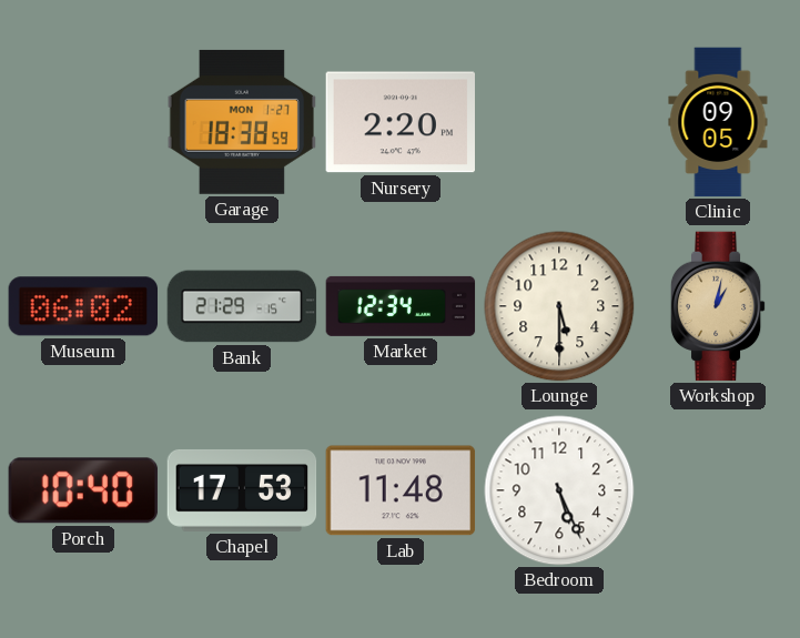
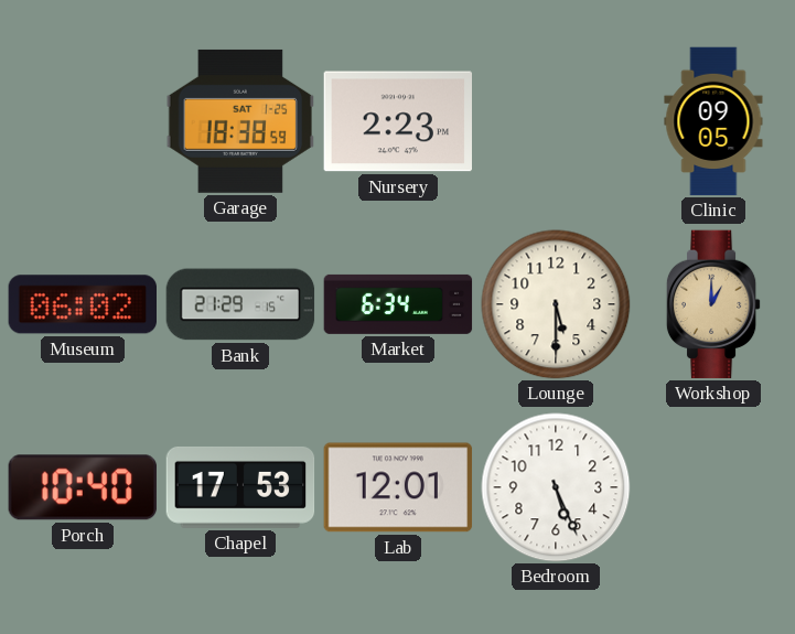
Garage date: MON 1-27 -> SAT 1-25
Nursery: 2:20 -> 2:23
Market: 12:34 -> 6:34
Workshop: 1:02 -> 1:00
Lab: 11:48 -> 12:01
